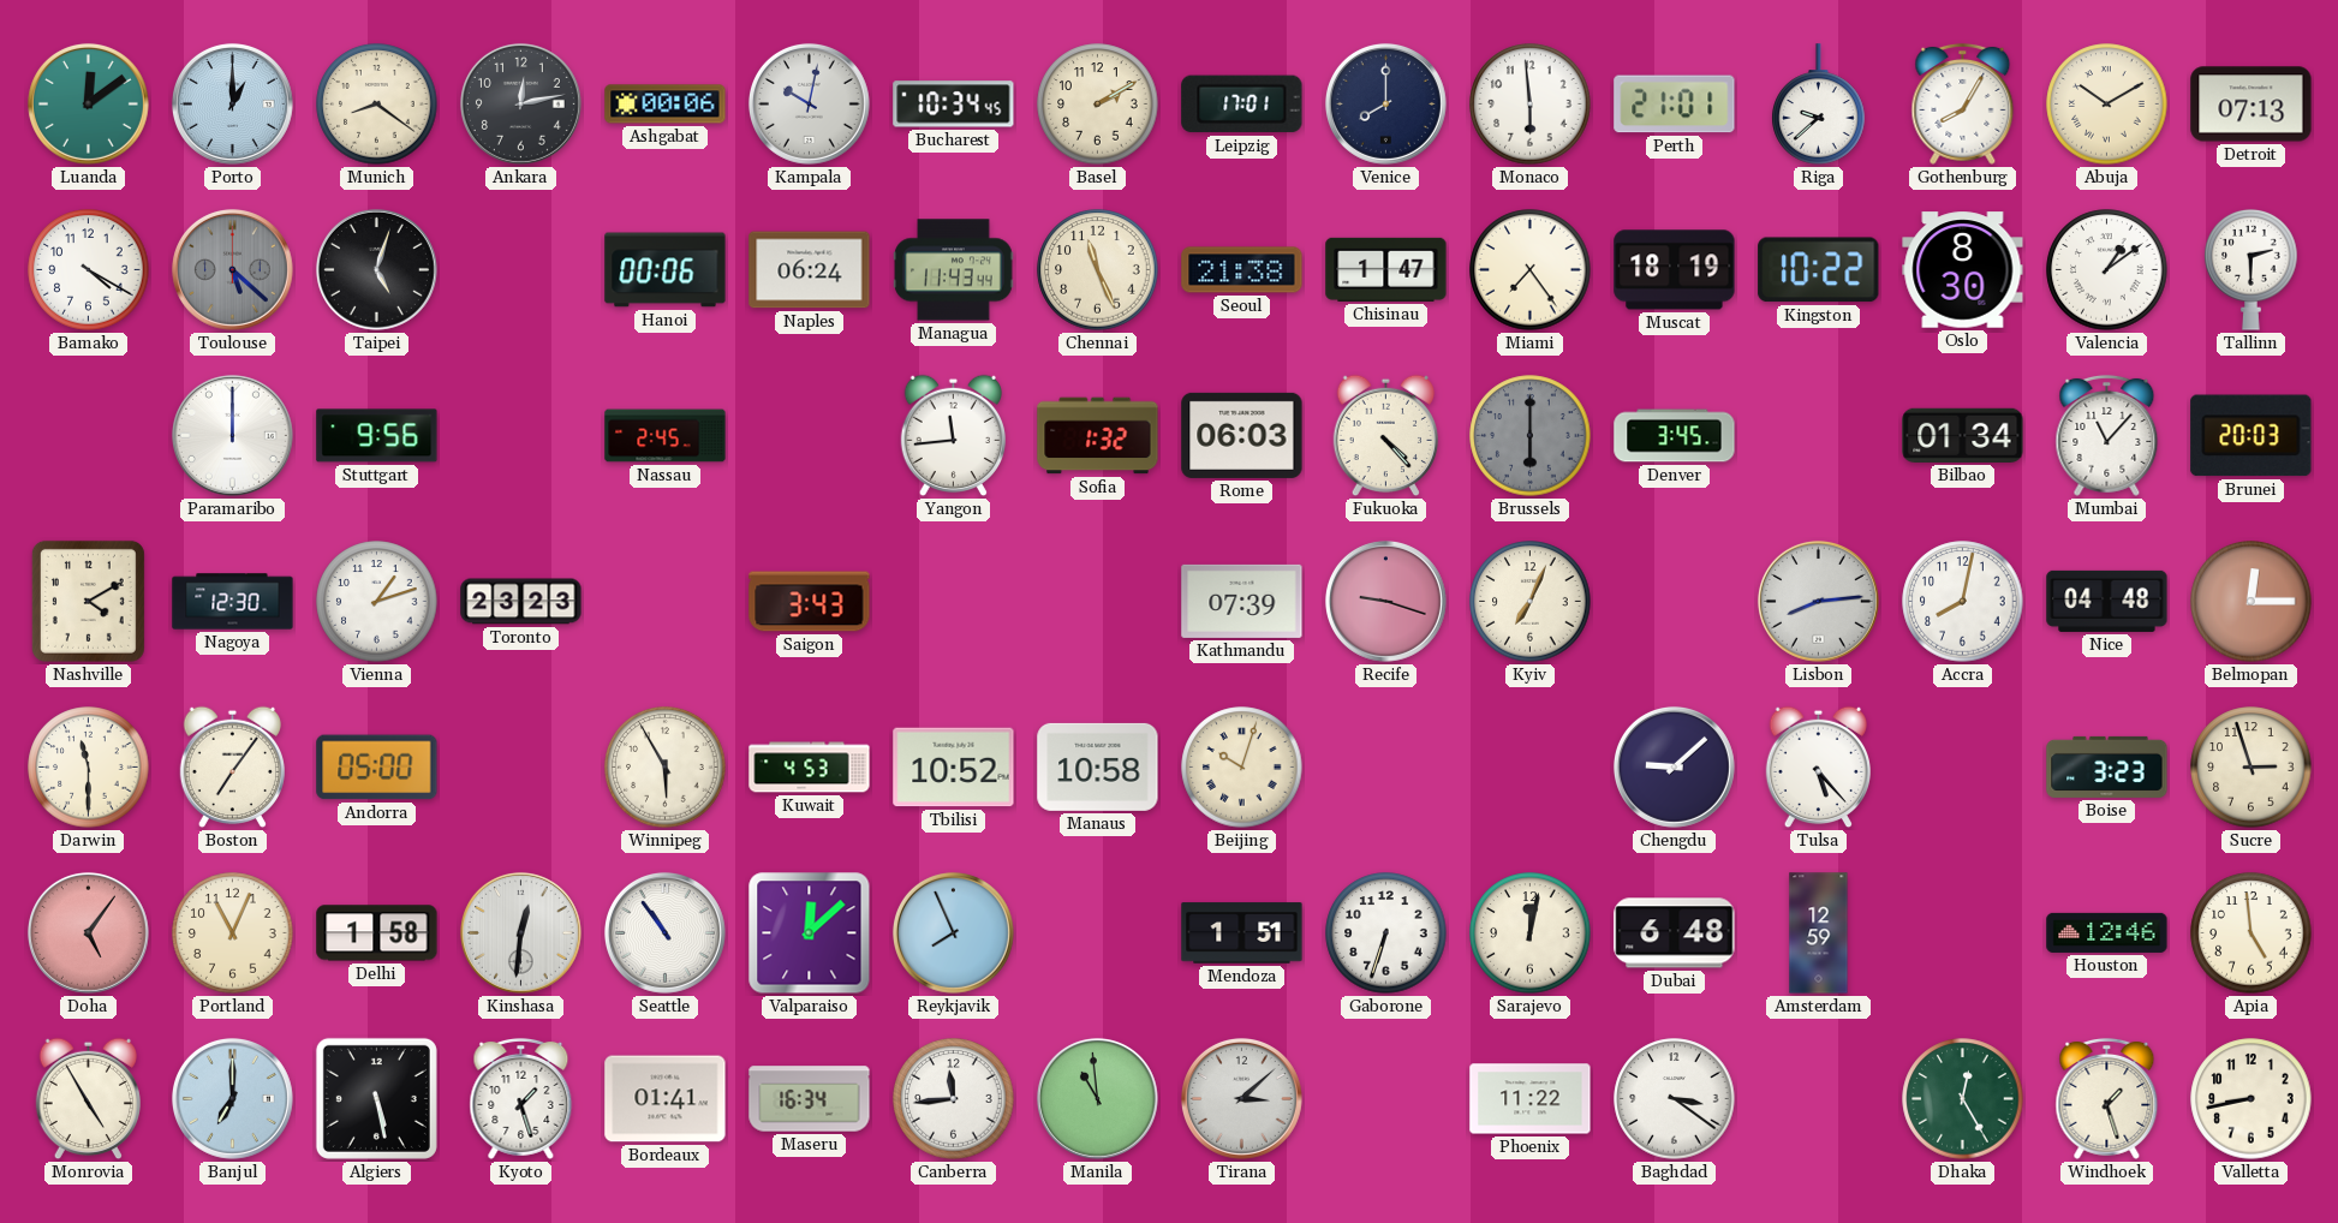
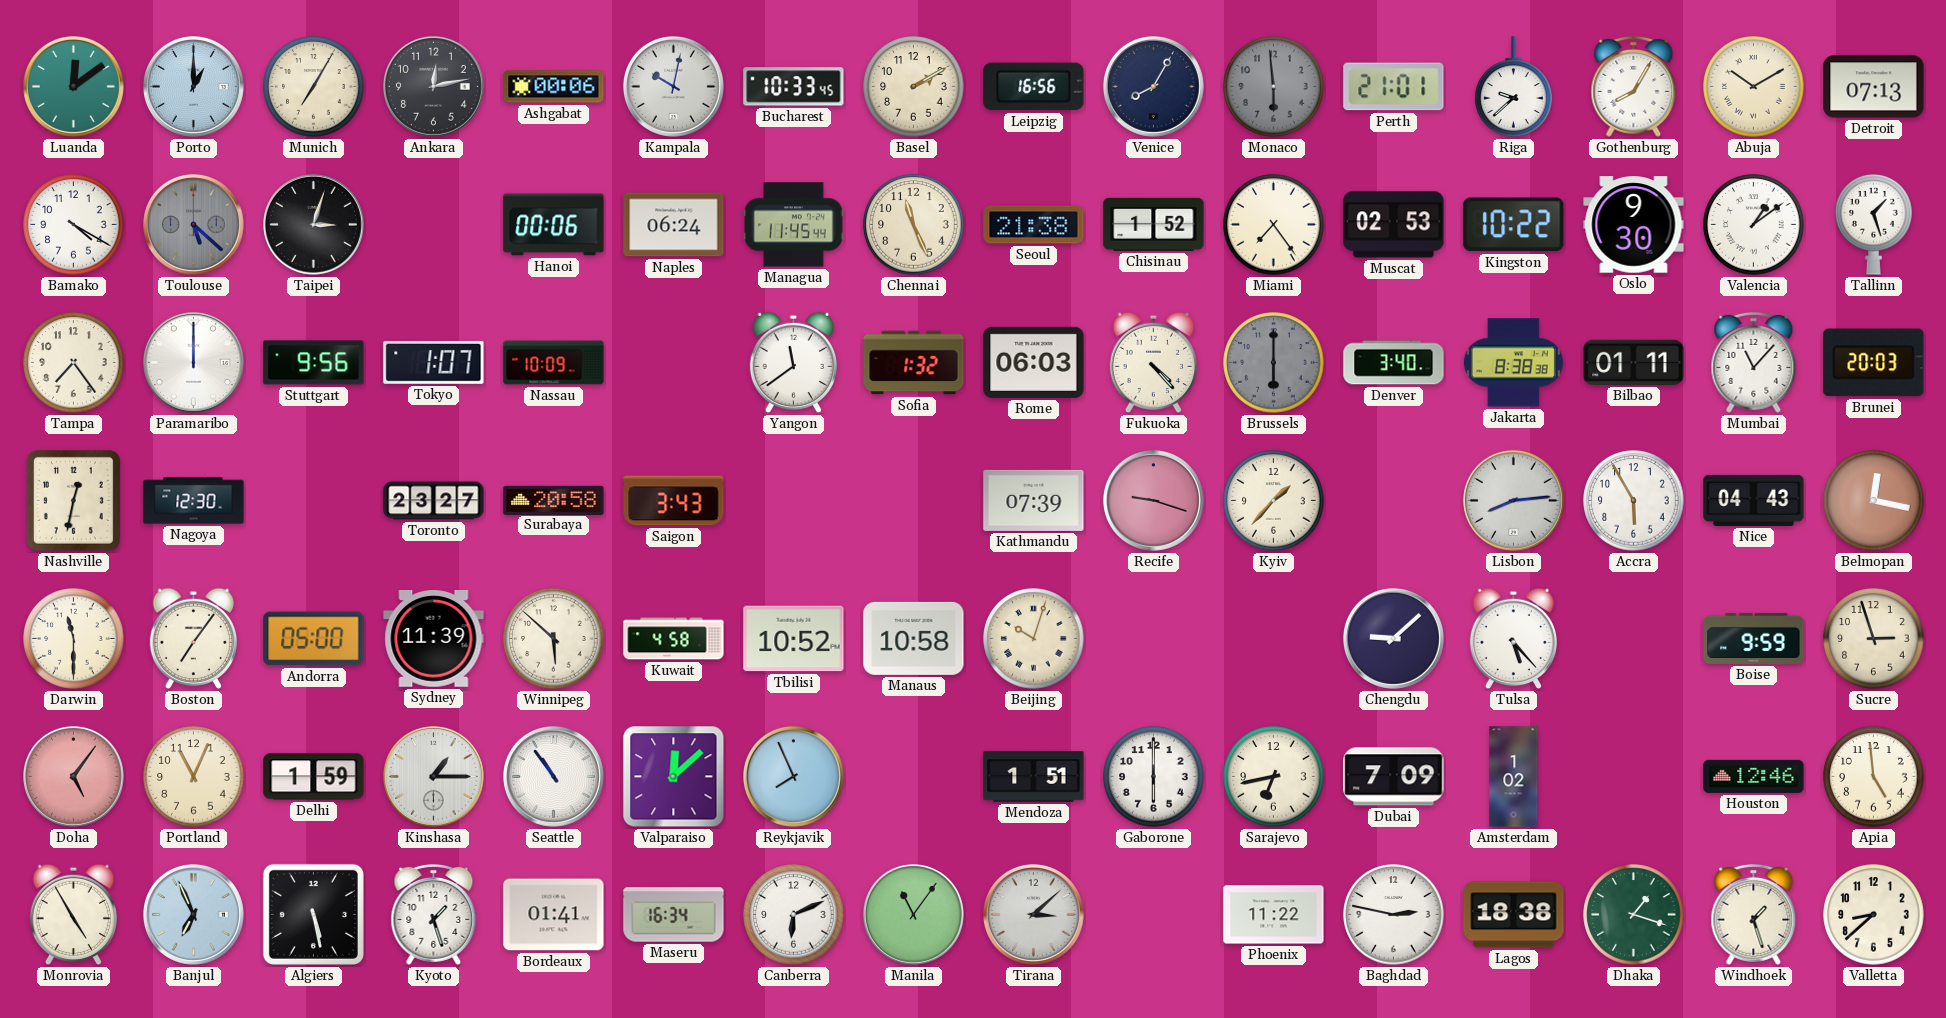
Munich: 8:21 -> 7:05
Bucharest: 10:34 -> 10:33
Leipzig: 17:01 -> 16:56
Venice: 8:00 -> 8:05
Monaco dial: white -> grey
Taipei: 5:03 -> 3:03
Managua: 11:43 -> 11:45
Chisinau: 1:47 -> 1:52
Muscat: 18:19 -> 02:53
Oslo: 8:30 -> 9:30
Tallinn: 2:30 -> 1:27
Tampa: none -> 7:24
Tokyo: none -> 1:07
Nassau: 2:45 -> 10:09
Yangon: 11:44 -> 11:39
Denver: 3:45 -> 3:40
Jakarta: none -> 8:38
Bilbao: 01:34 -> 01:11
Nashville: 4:10 -> 12:32
Vienna: 1:12 -> none
Toronto: 23:23 -> 23:27
Surabaya: none -> 20:58
Kyiv: 7:04 -> 1:37
Accra: 8:02 -> 5:55
Nice: 04:48 -> 04:43
Belmopan: 12:15 -> 12:17
Sydney: none -> 11:39
Winnipeg: 5:55 -> 5:52
Kuwait: 4:53 -> 4:58
Boise: 3:23 -> 9:59
Delhi: 1:58 -> 1:59
Kinshasa: 12:31 -> 1:15
Gaborone: 6:33 -> 6:00
Sarajevo: 12:02 -> 6:43
Dubai: 6:48 -> 7:09
Amsterdam: 12:59 -> 1:02
Banjul: 7:00 -> 6:56
Canberra: 11:44 -> 6:11
Manila: 10:59 -> 11:06
Baghdad: 3:21 -> 2:47
Lagos: none -> 18:38
Dhaka: 12:25 -> 1:18
Valletta: 8:43 -> 8:38
